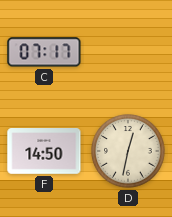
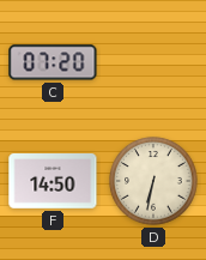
C: 07:17 -> 07:20
D: 12:32 -> 6:32
